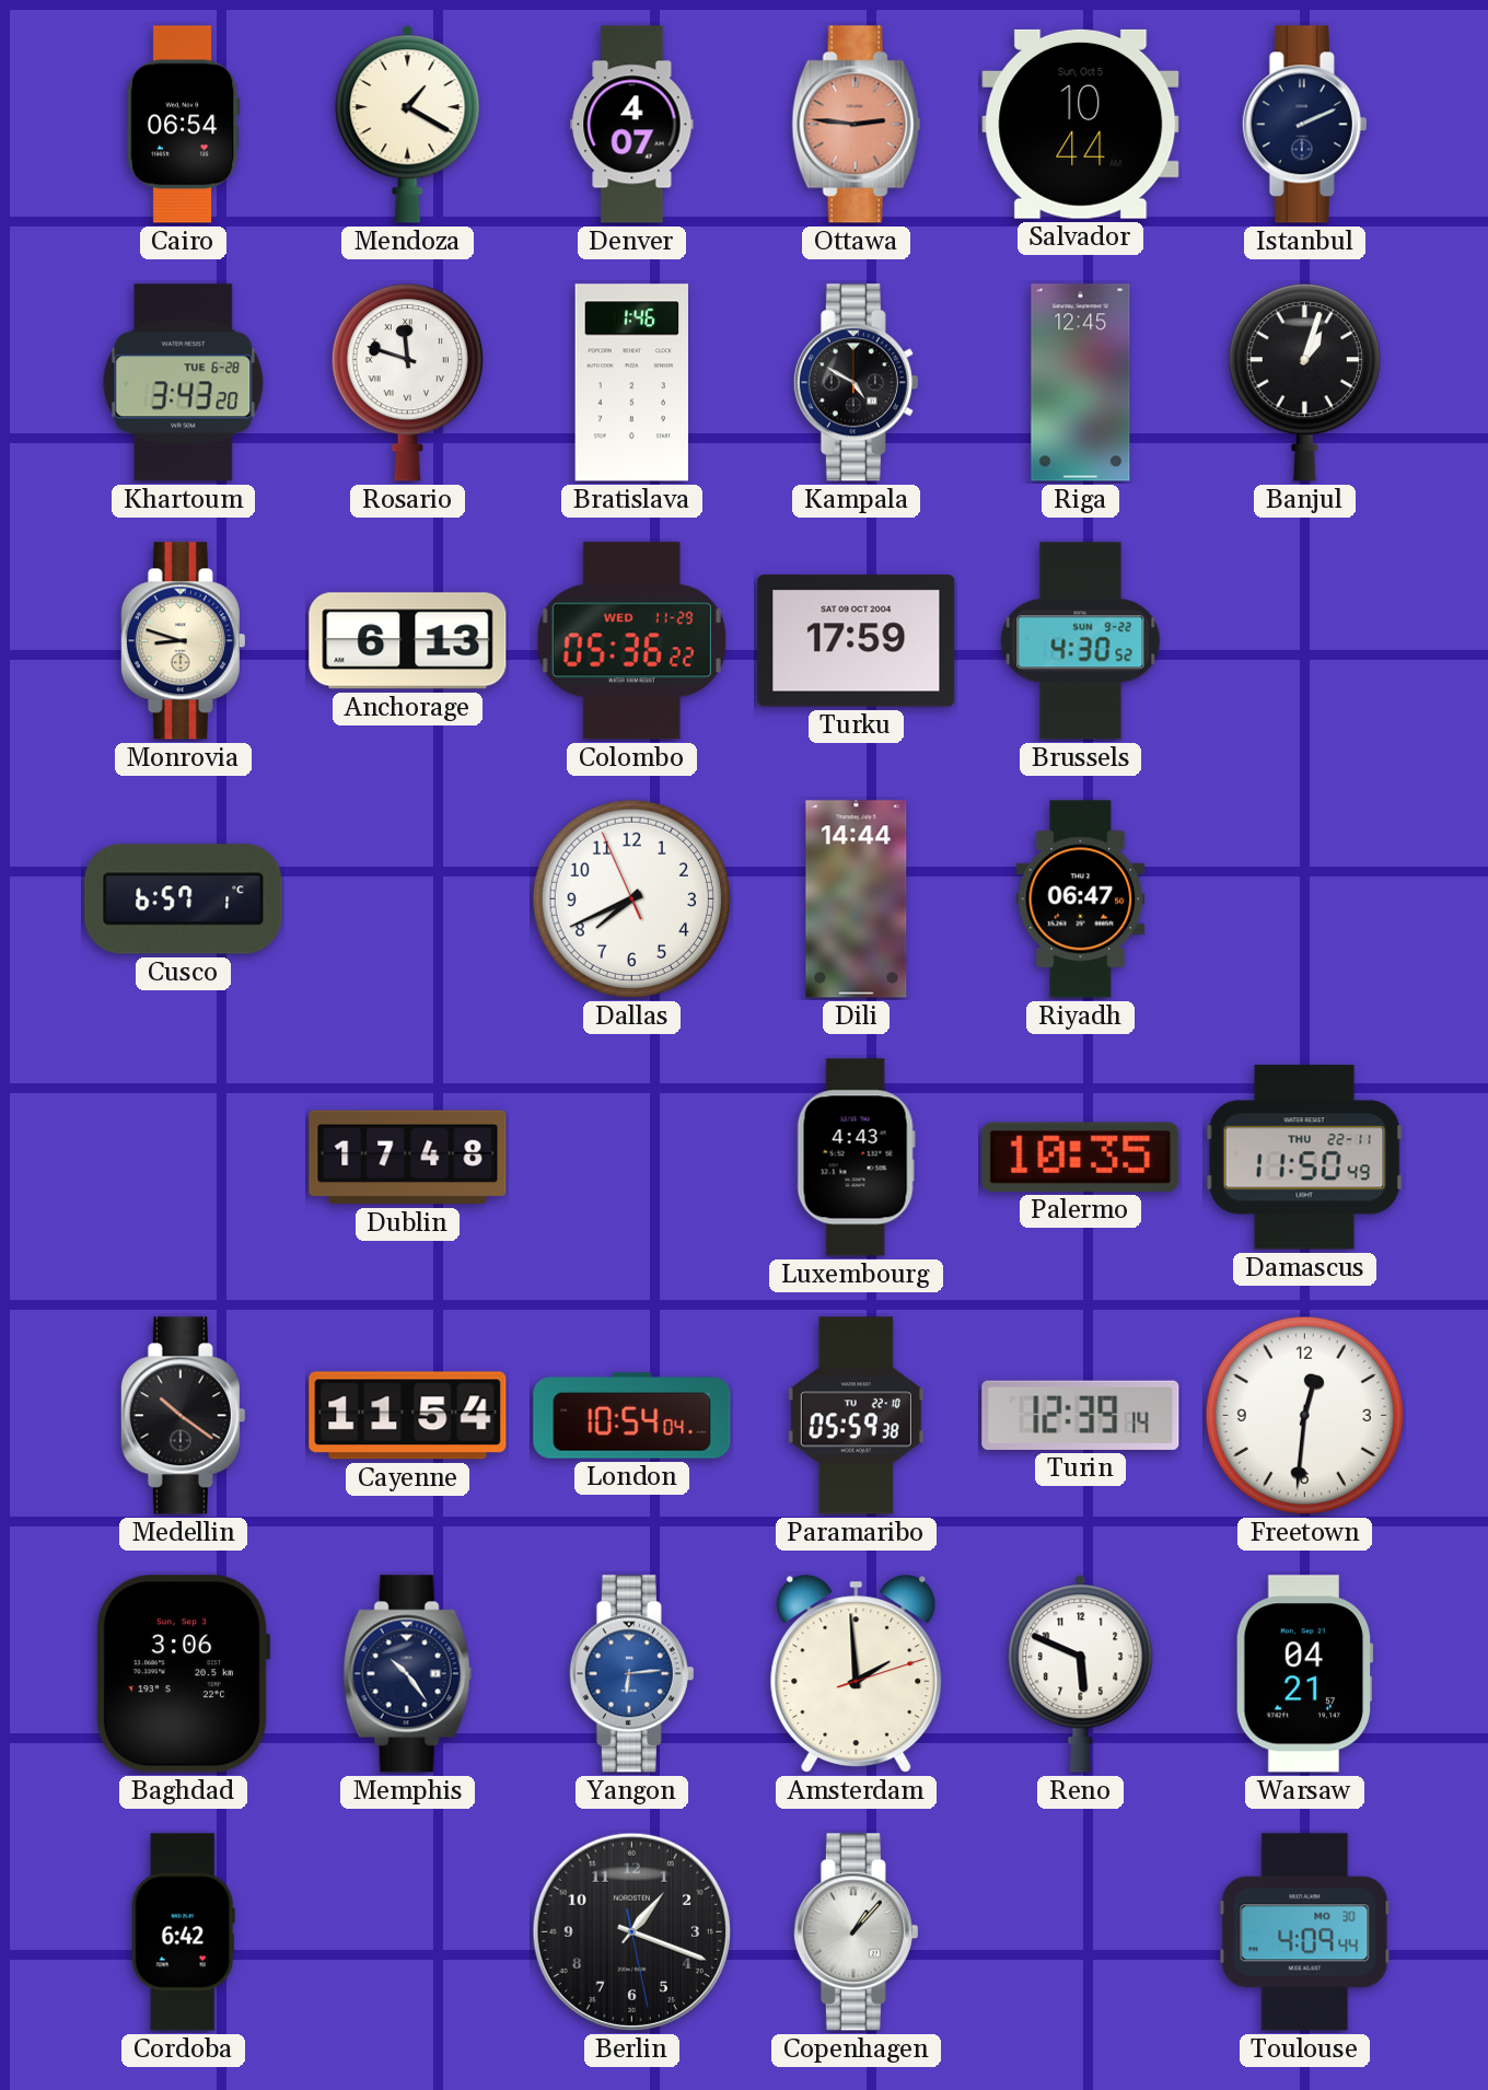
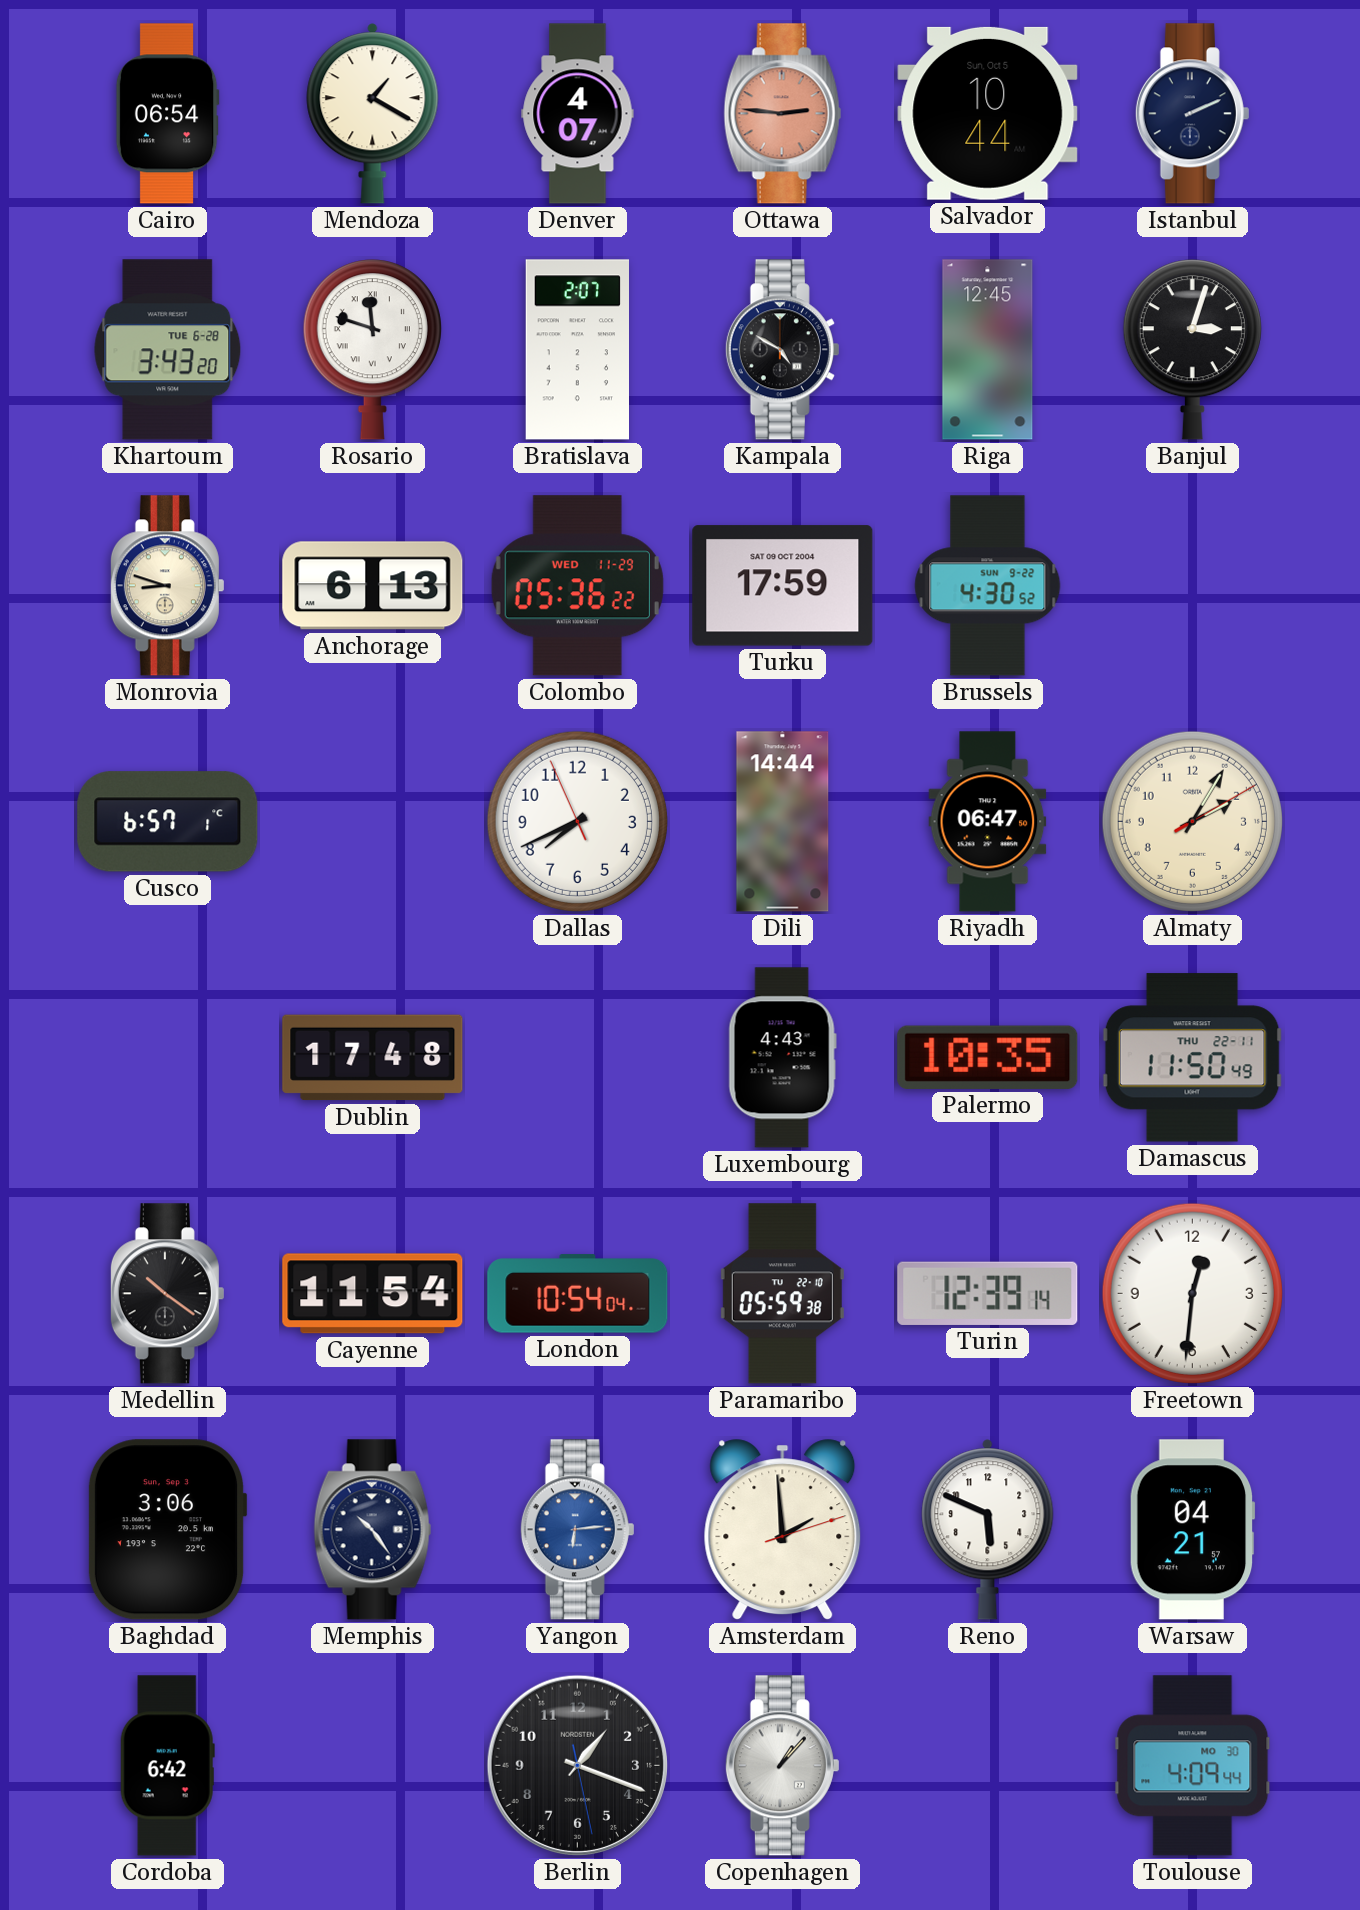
Bratislava: 1:46 -> 2:07
Banjul: 1:03 -> 3:03
Almaty: none -> 2:05
